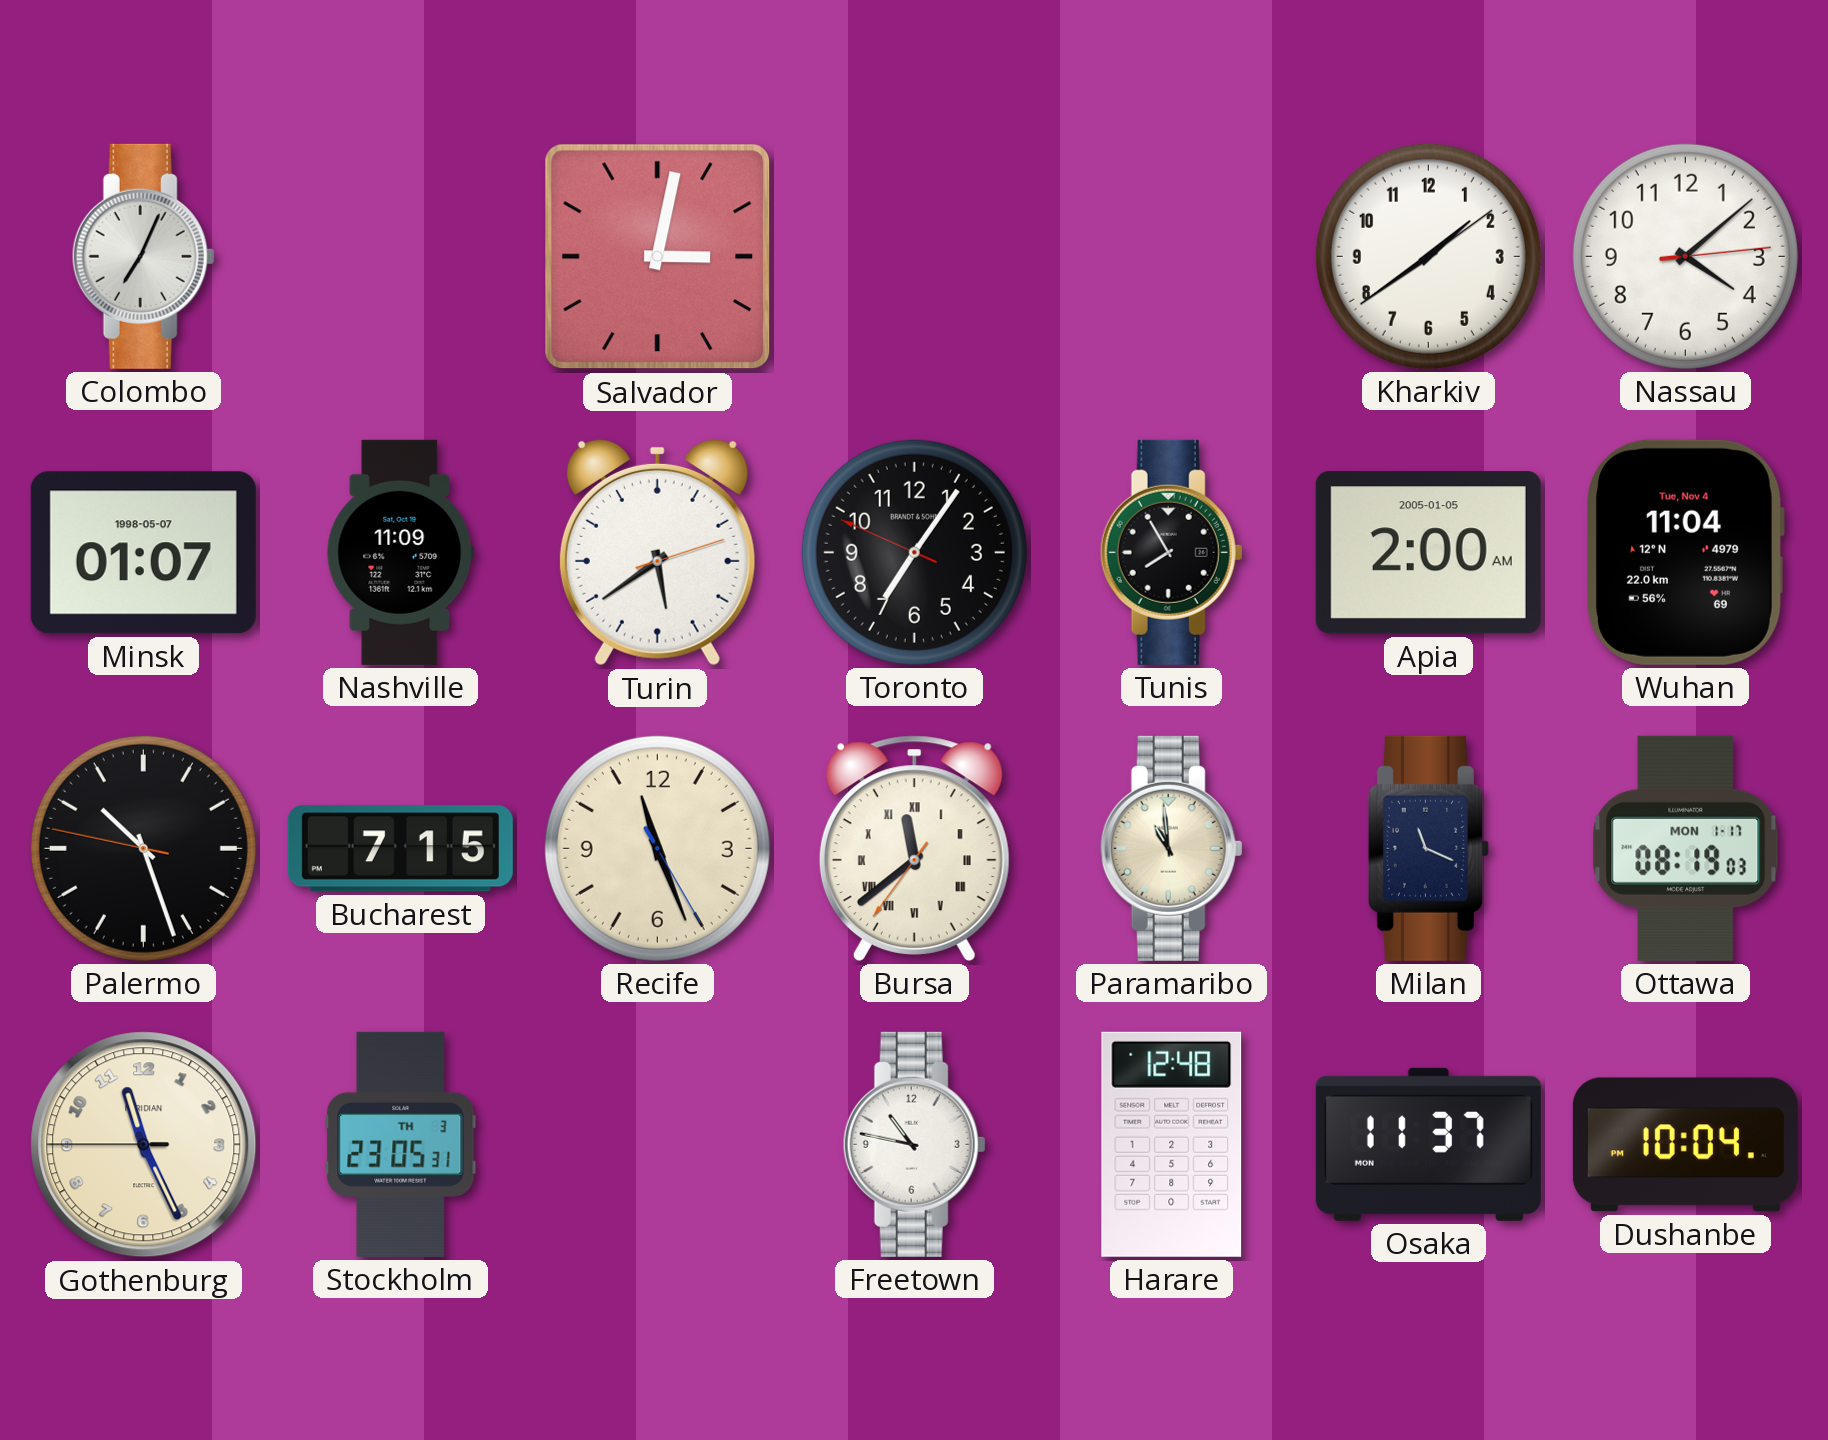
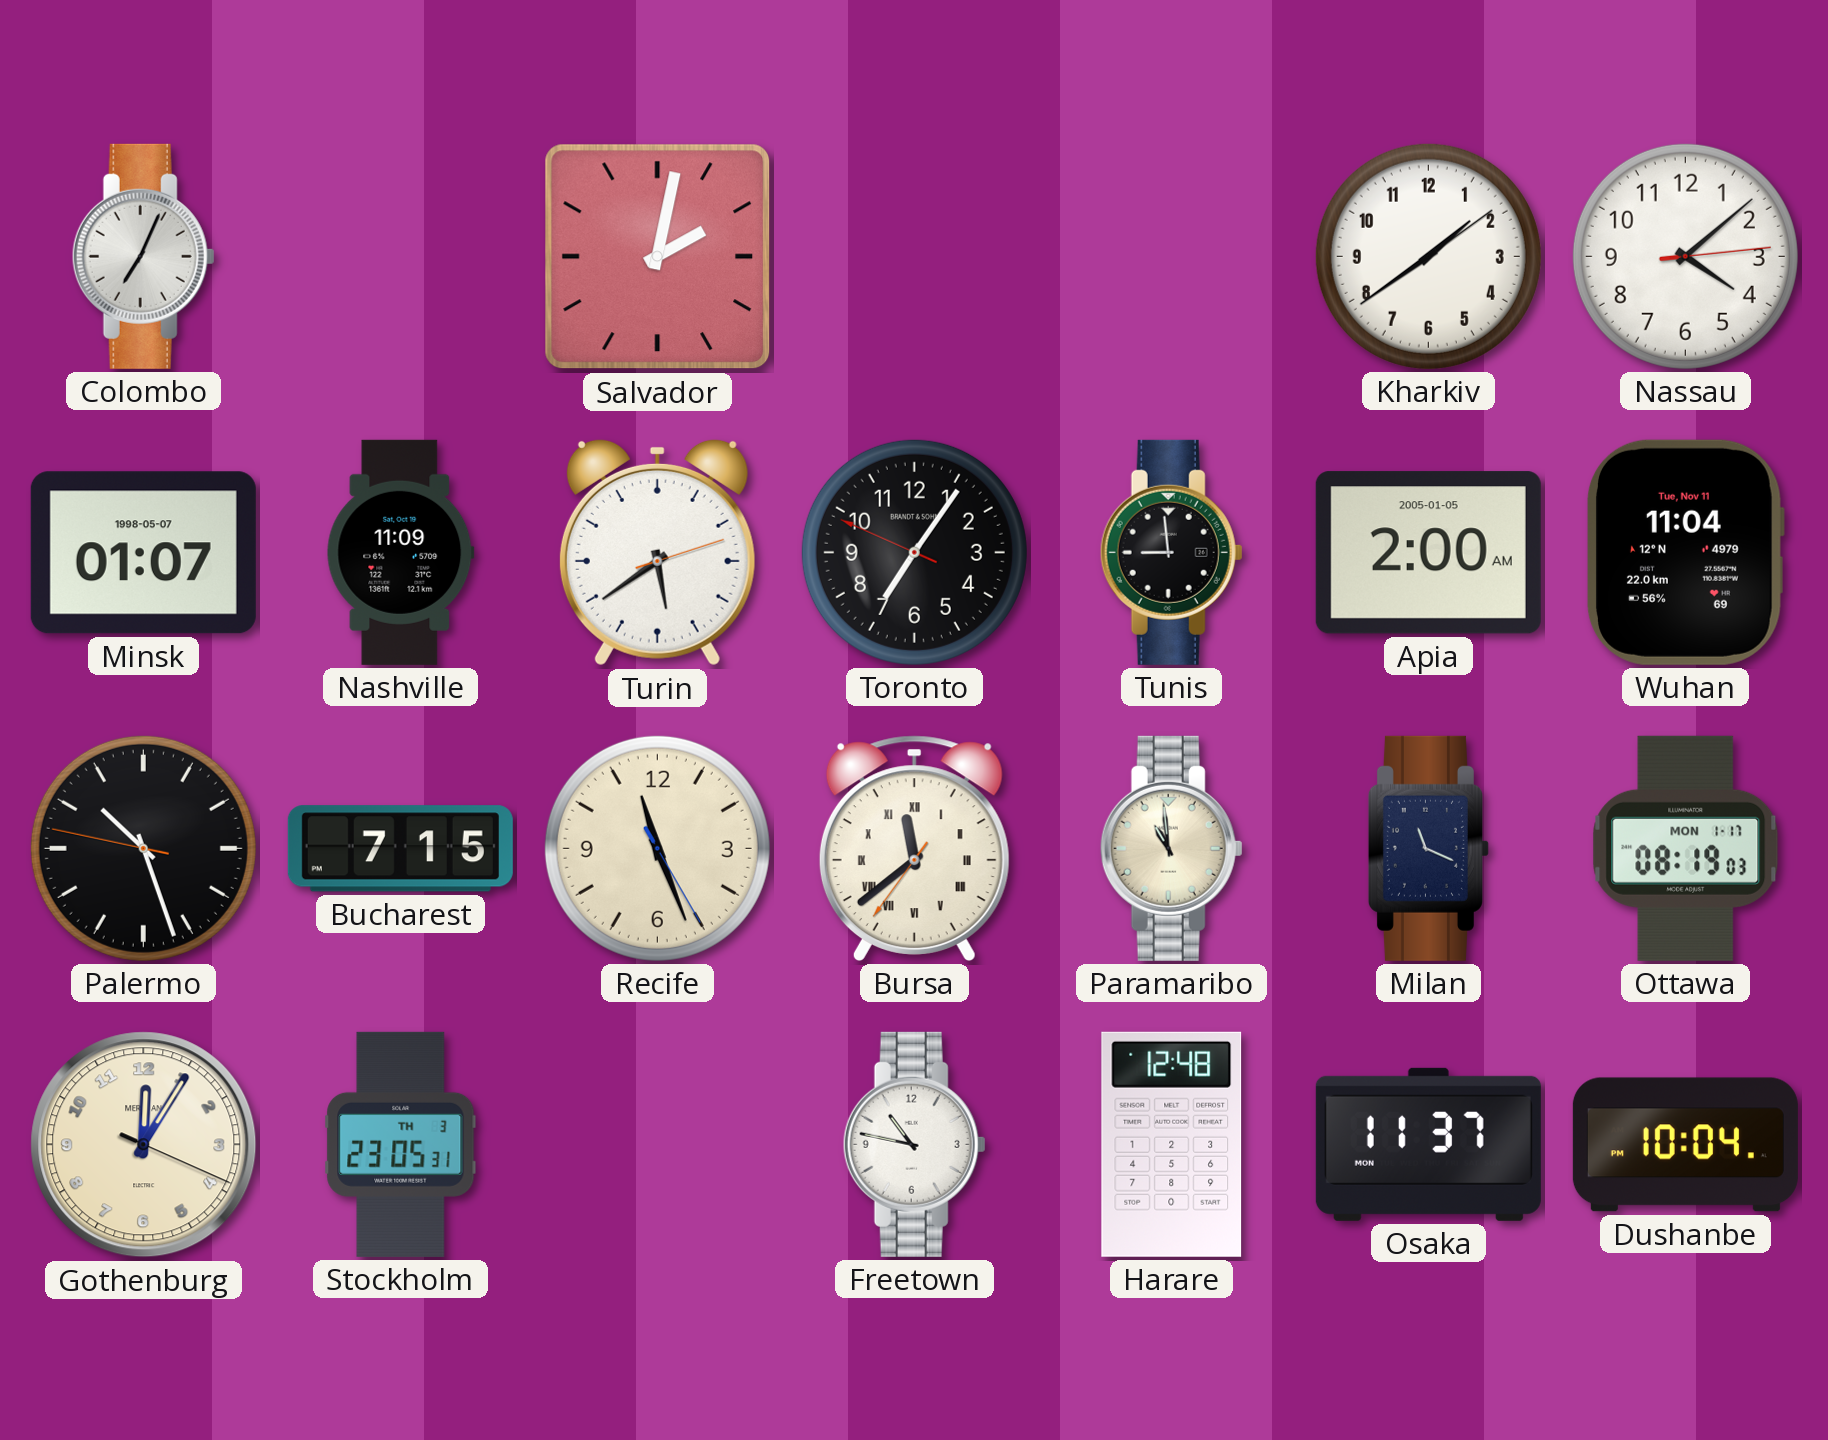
Salvador: 3:02 -> 2:02
Tunis: 7:55 -> 8:59
Wuhan date: Tue, Nov 4 -> Tue, Nov 11
Gothenburg: 11:25 -> 12:05
